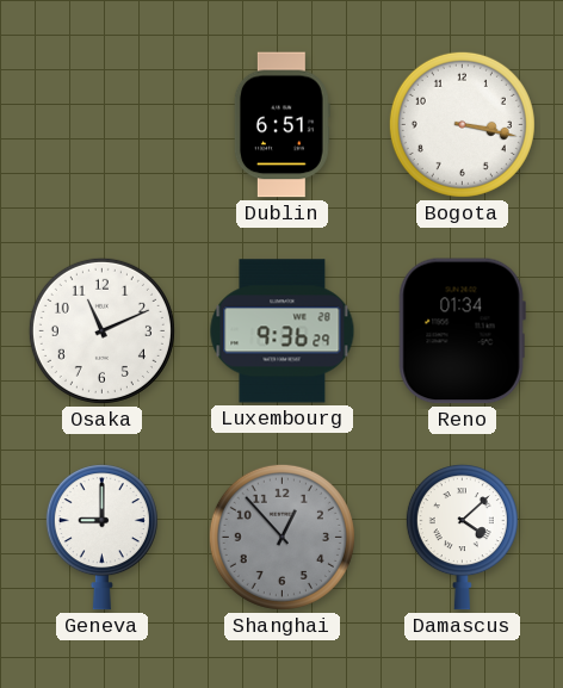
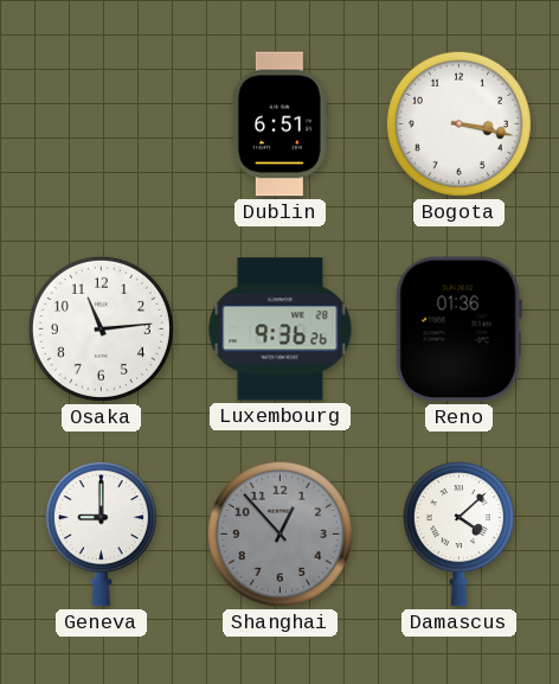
Osaka: 11:11 -> 11:14
Luxembourg: 9:36:29 -> 9:36:26
Reno: 01:34 -> 01:36
